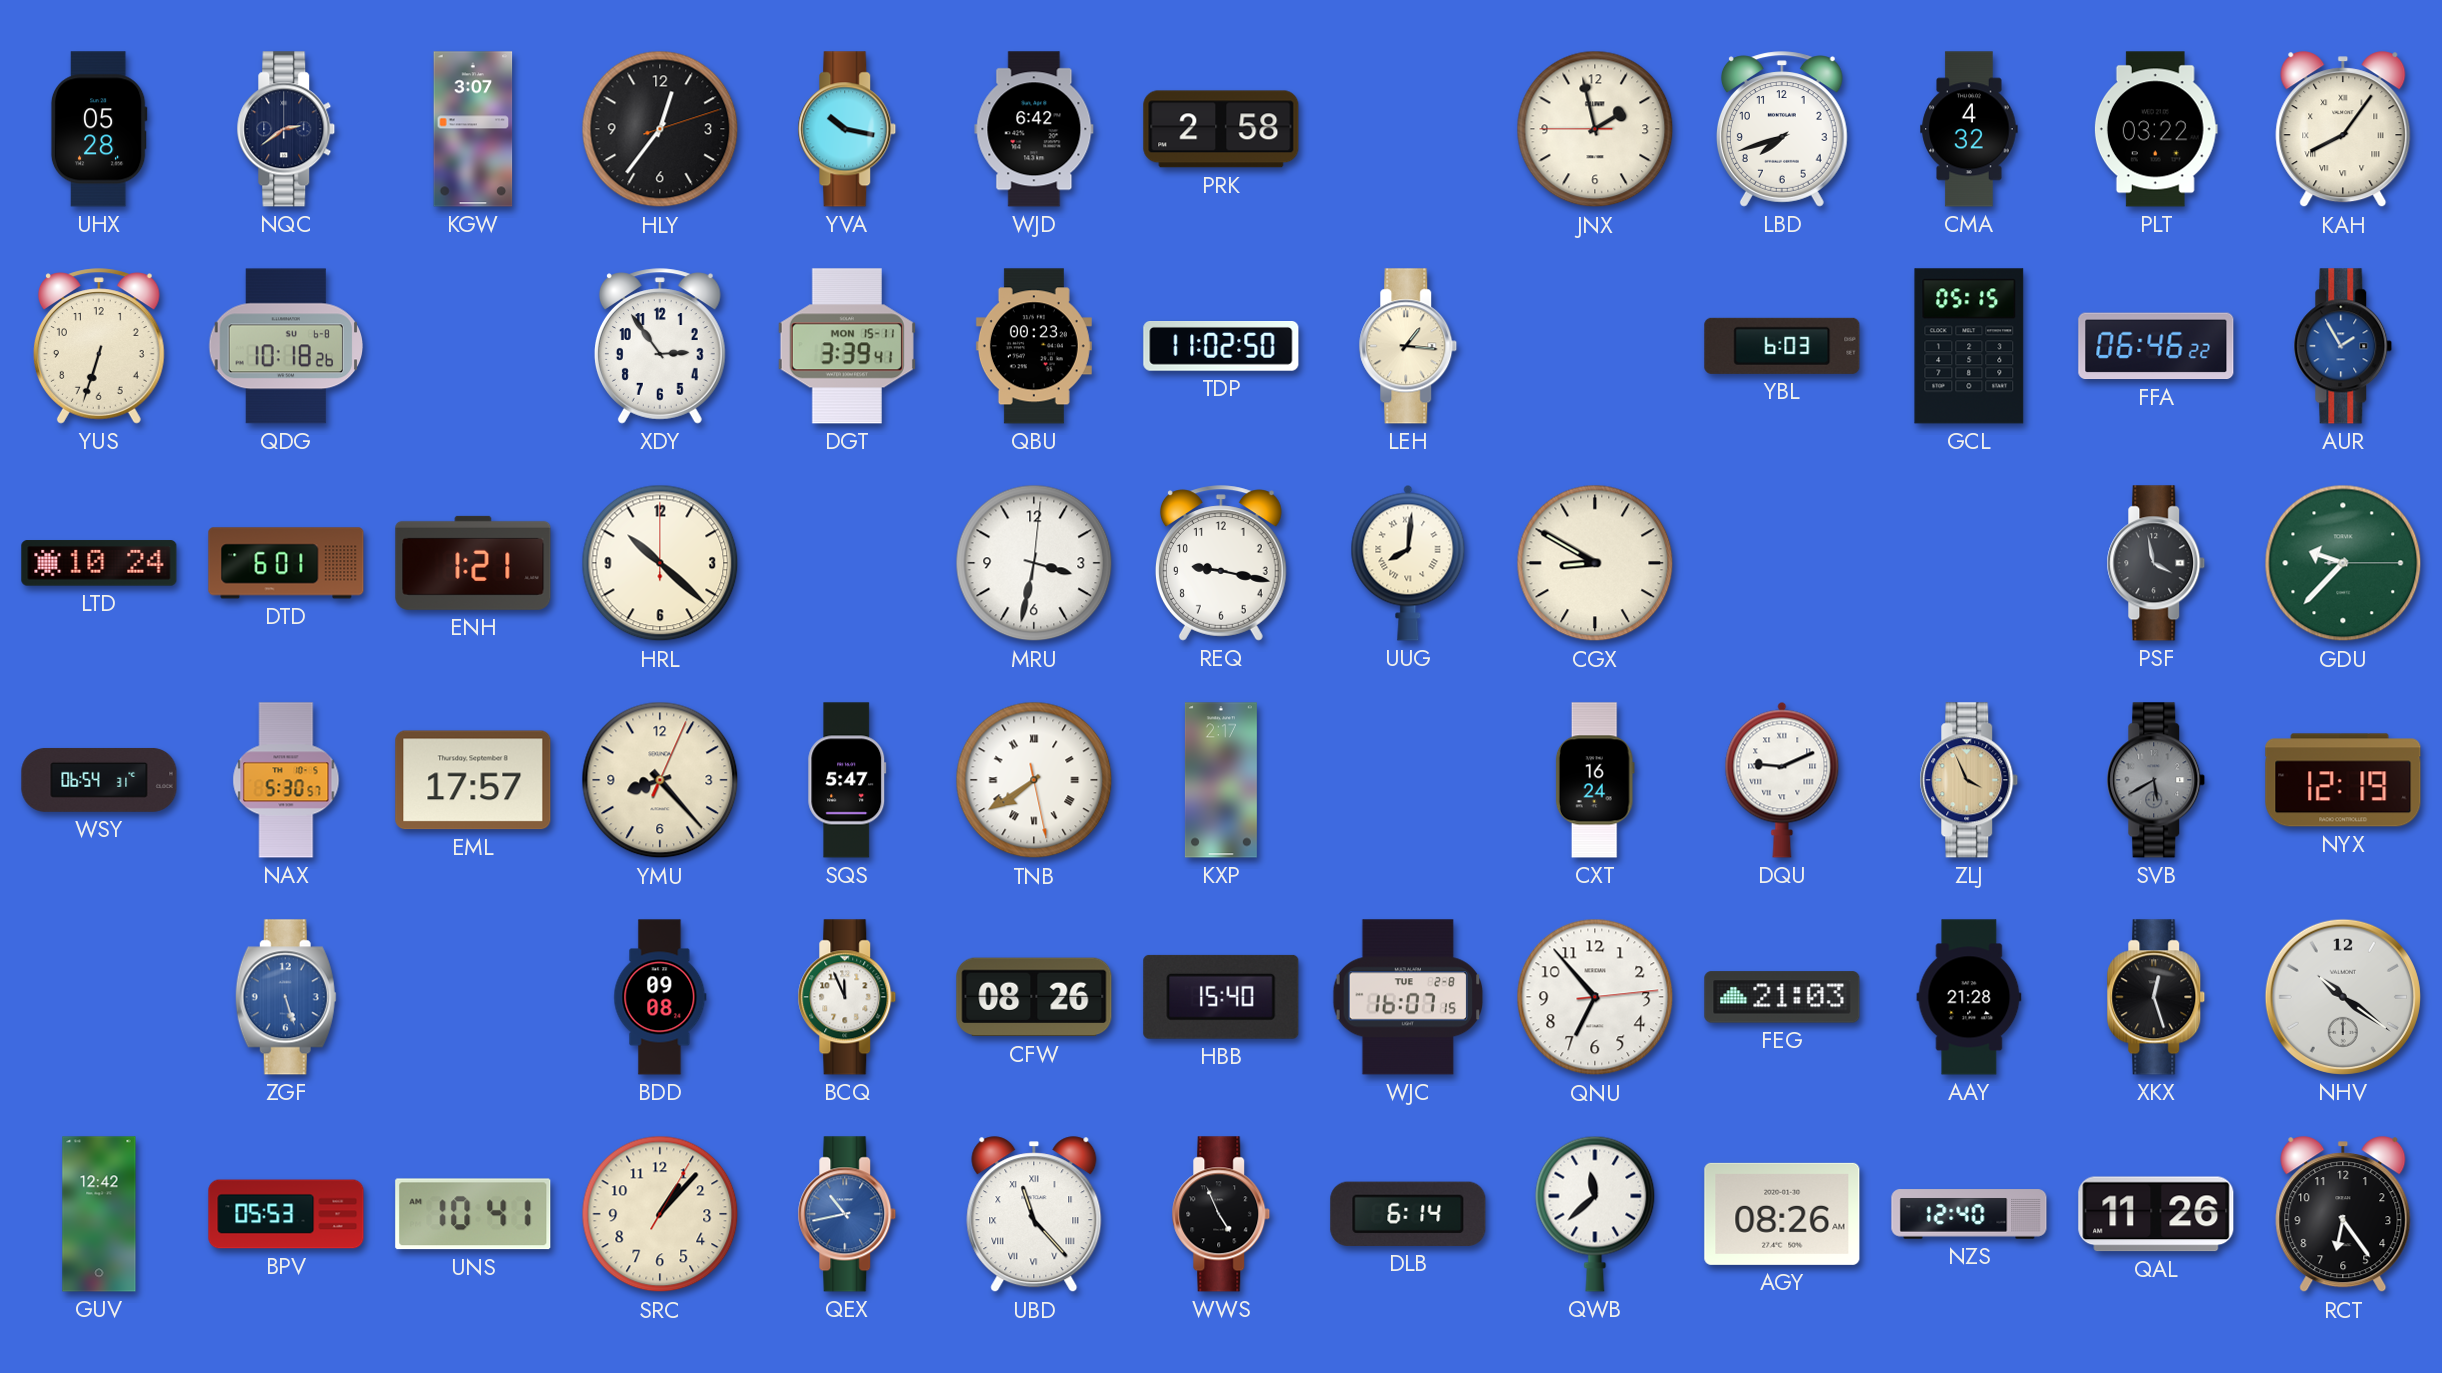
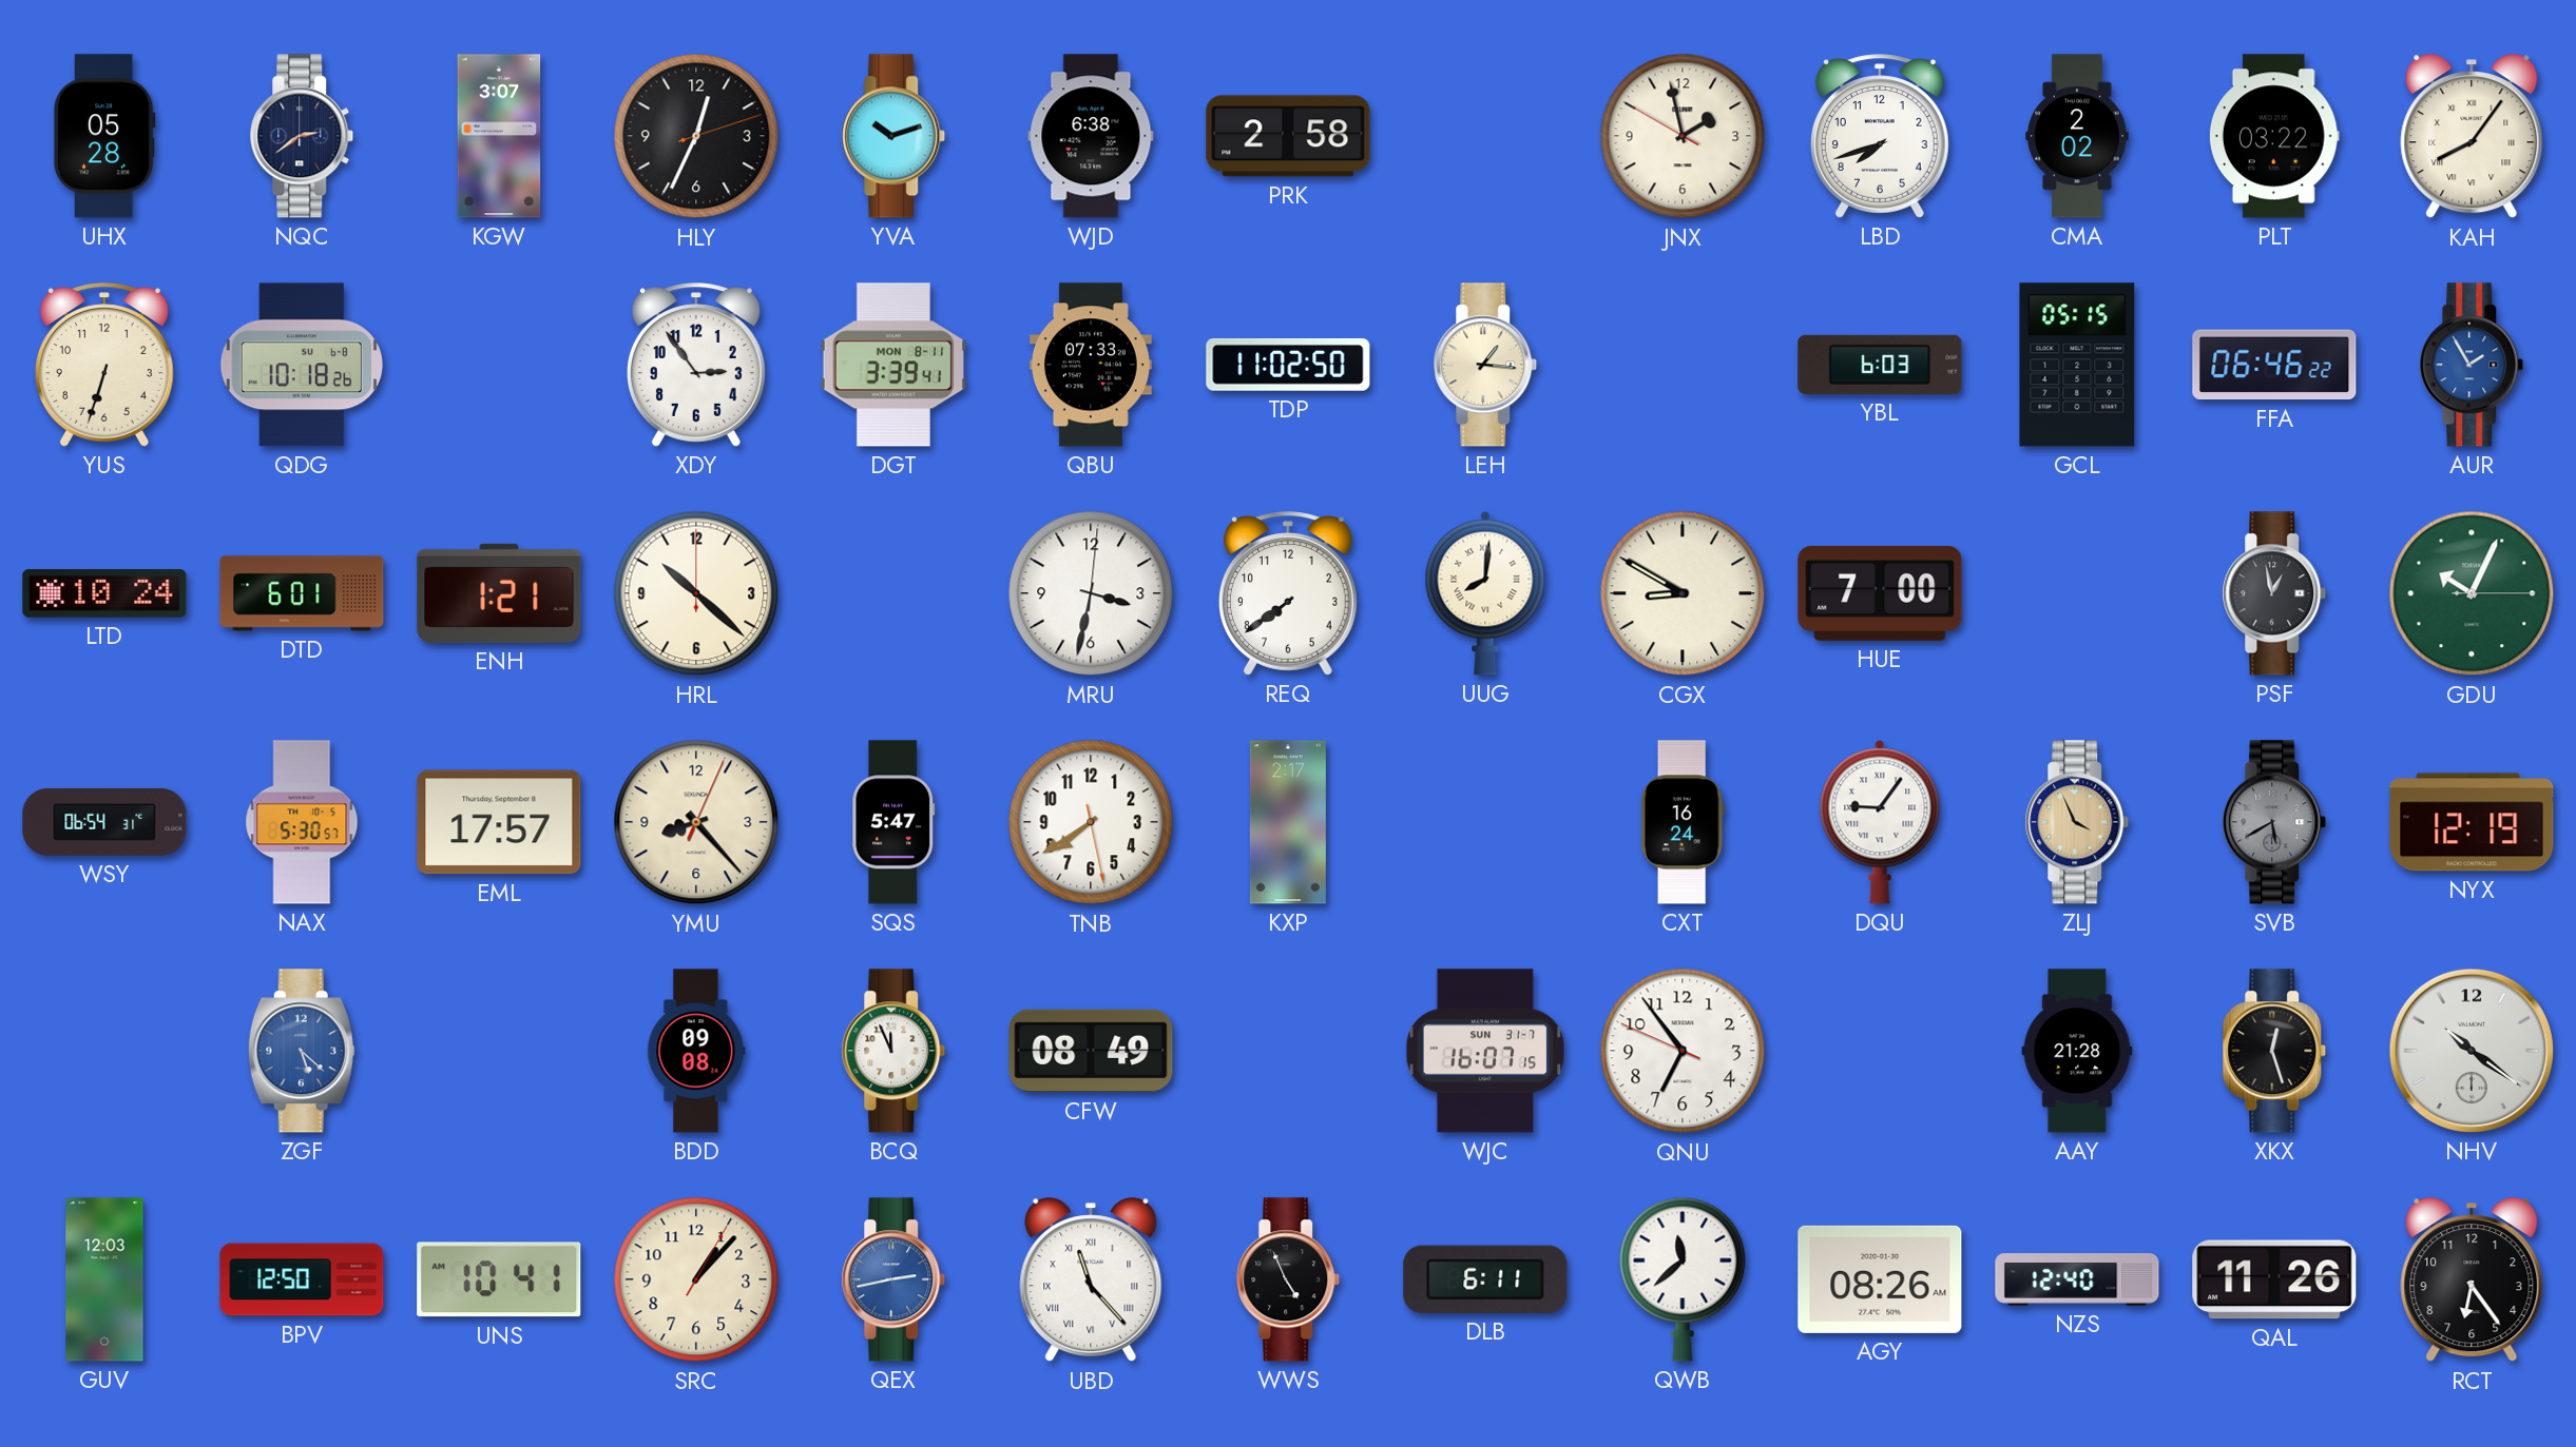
HLY: 12:36 -> 12:34
YVA: 10:17 -> 10:12
WJD: 6:42 -> 6:38
JNX: 1:57:45 -> 1:57:50
CMA: 4:32 -> 2:02
DGT date: MON 15-11 -> MON 8-11
QBU: 00:23 -> 07:33
REQ: 9:17 -> 7:39
HUE: none -> 7:00
PSF: 3:58 -> 12:58
GDU: 9:37 -> 10:04
TNB numerals: Roman -> Arabic
DQU: 9:11 -> 9:06
ZGF: 5:27 -> 5:22
CFW: 08:26 -> 08:49
HBB: 15:40 -> none
WJC date: TUE 2-8 -> SUN 31-7
QNU: 6:53:14 -> 6:53:49
FEG: 21:03 -> none
GUV: 12:42 -> 12:03
BPV: 05:53 -> 12:50
QEX: 10:43 -> 2:43
DLB: 6:14 -> 6:11
